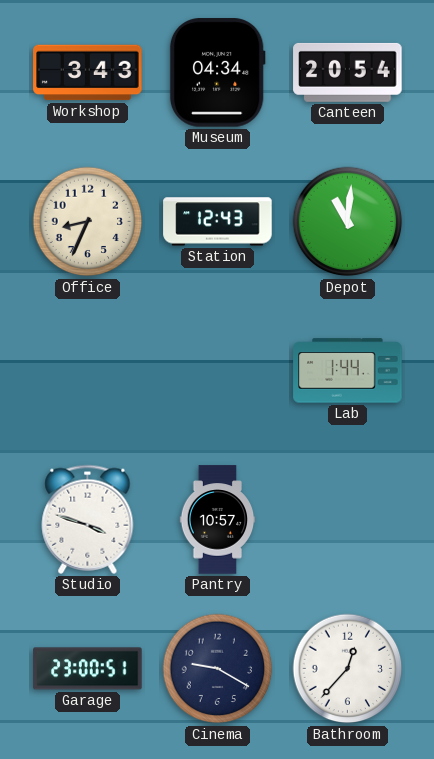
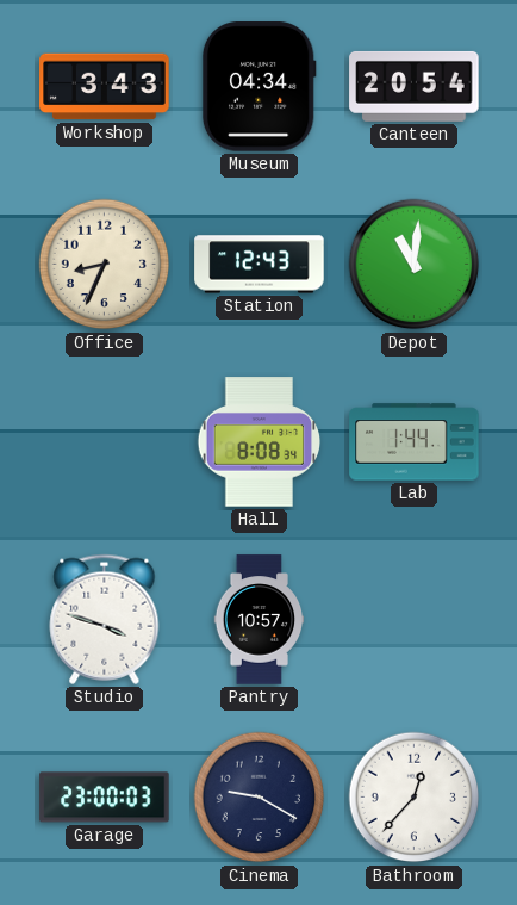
Hall: none -> 8:08
Garage: 23:00:51 -> 23:00:03
